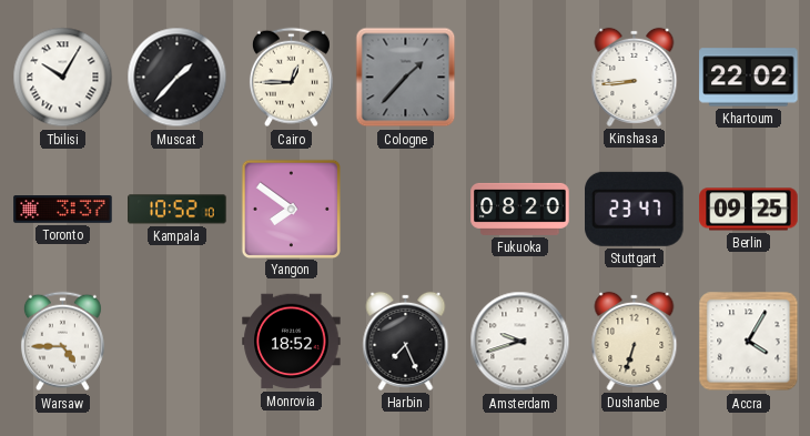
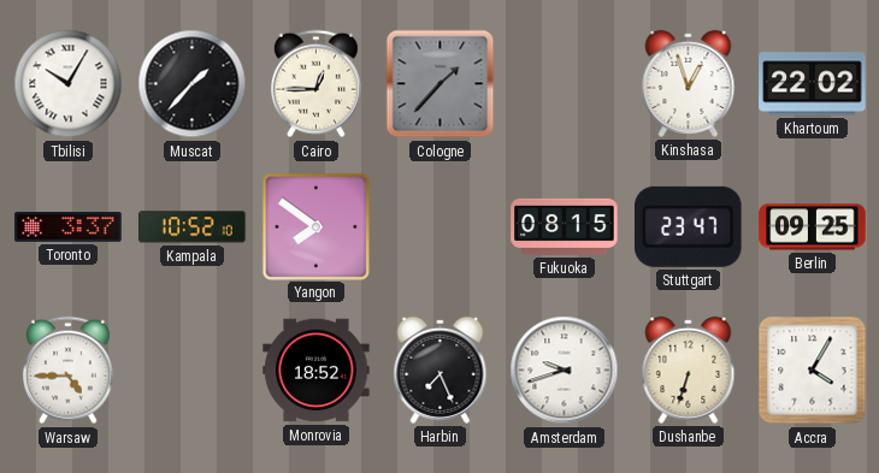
Kinshasa: 8:44 -> 12:57
Fukuoka: 08:20 -> 08:15
